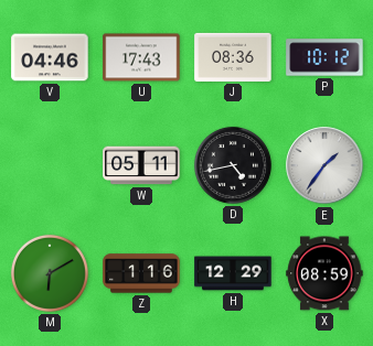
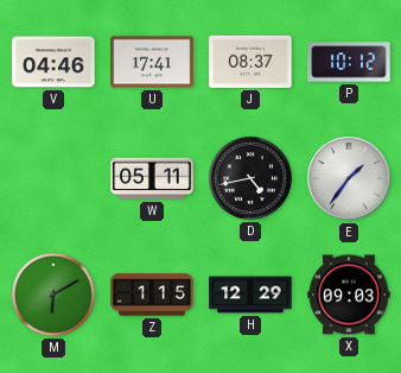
U: 17:43 -> 17:41
J: 08:36 -> 08:37
Z: 1:16 -> 1:15
X: 08:59 -> 09:03
